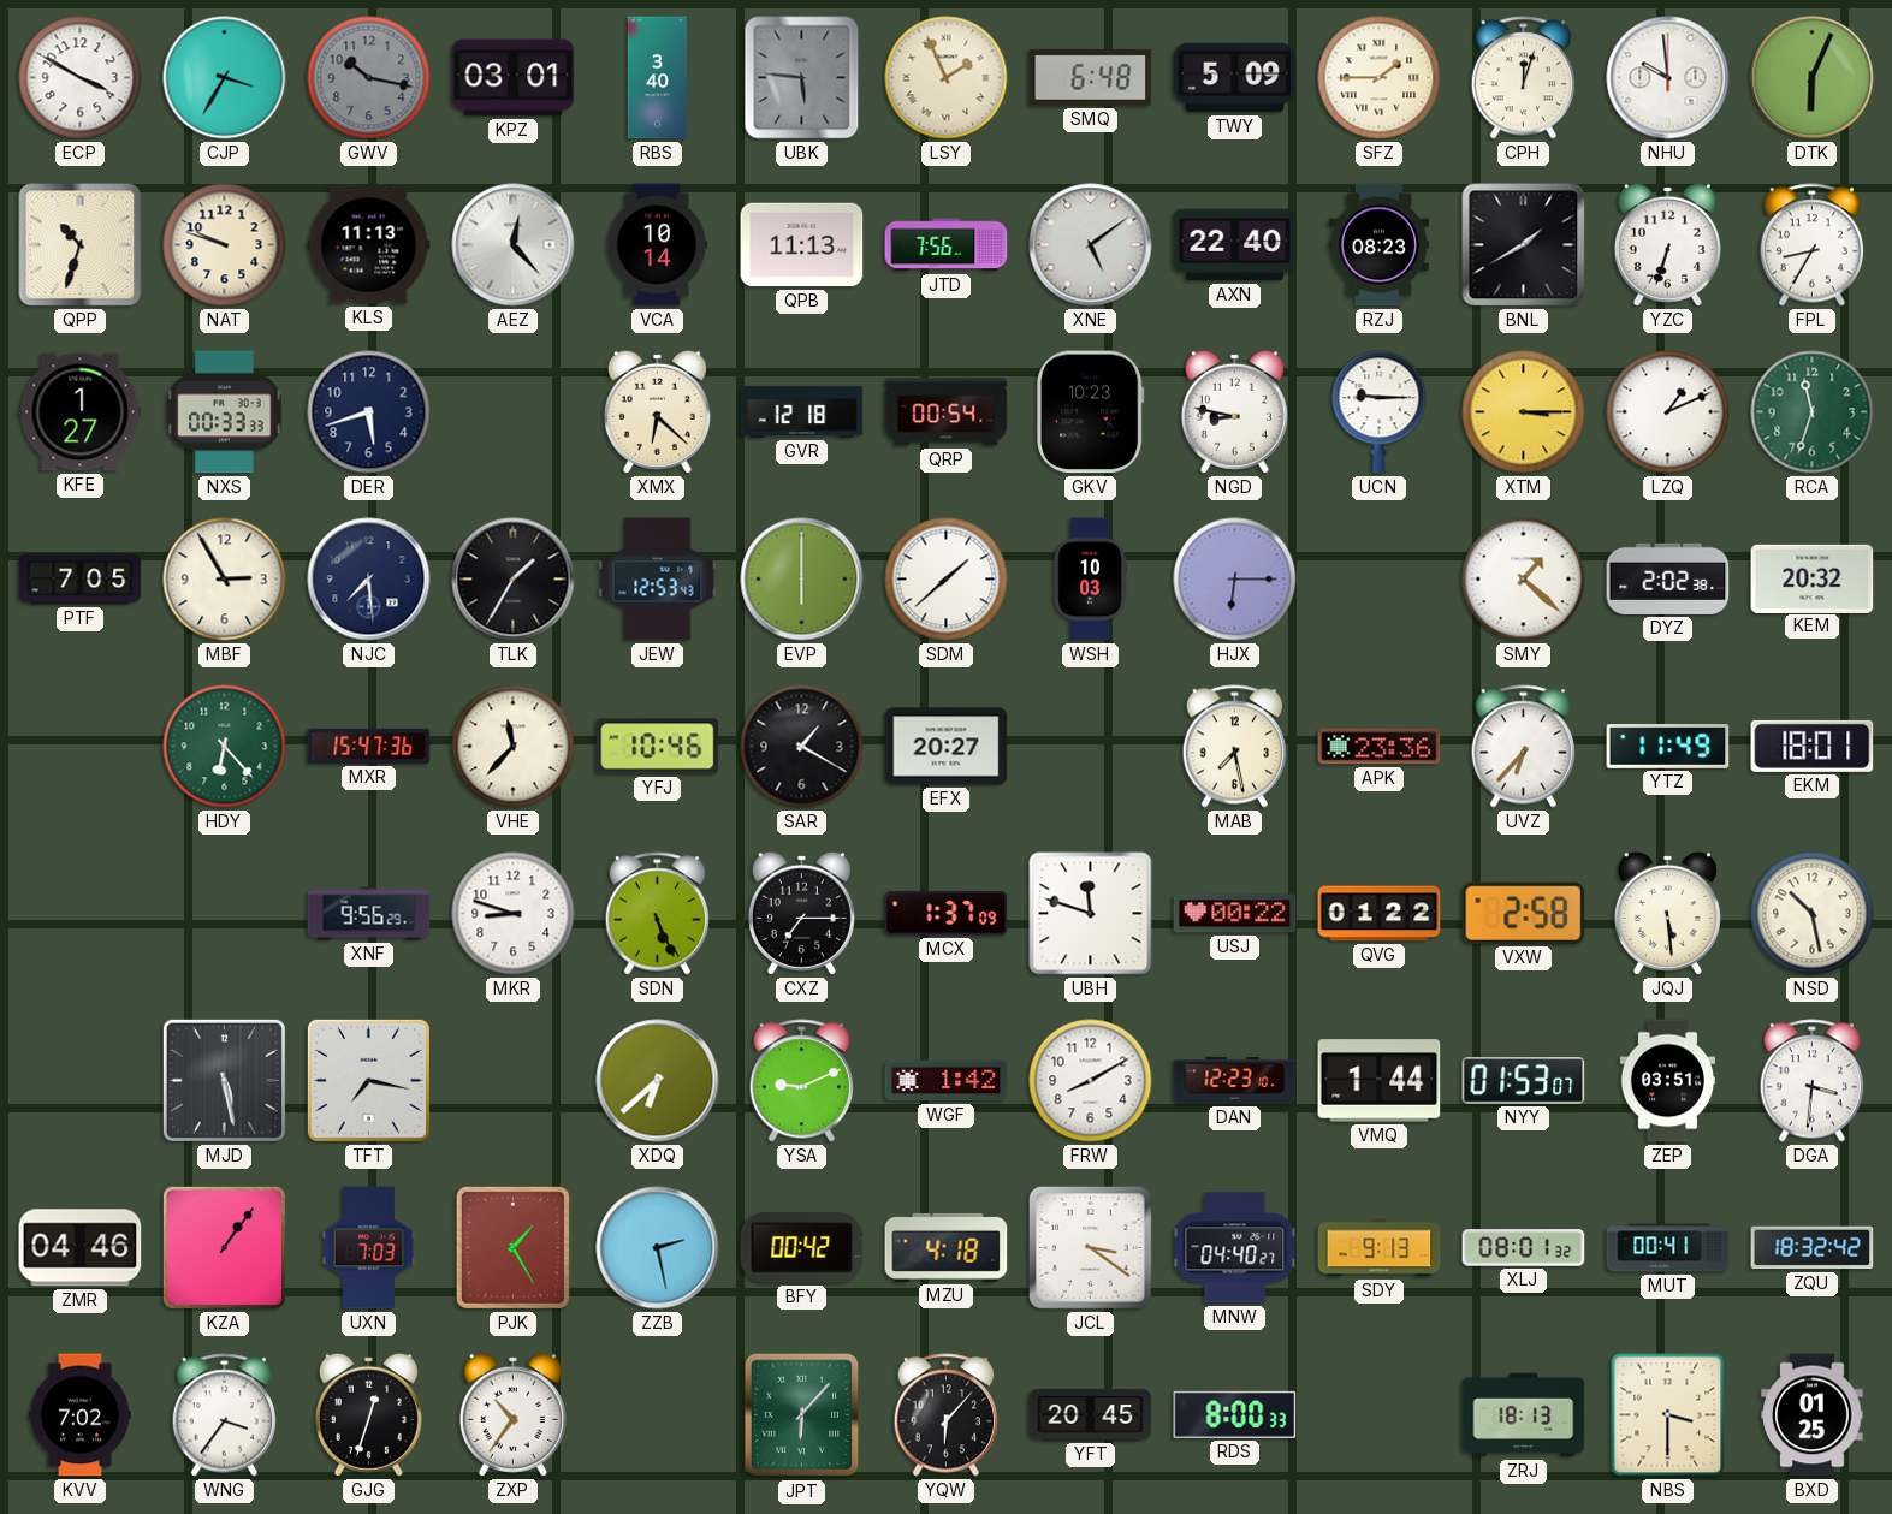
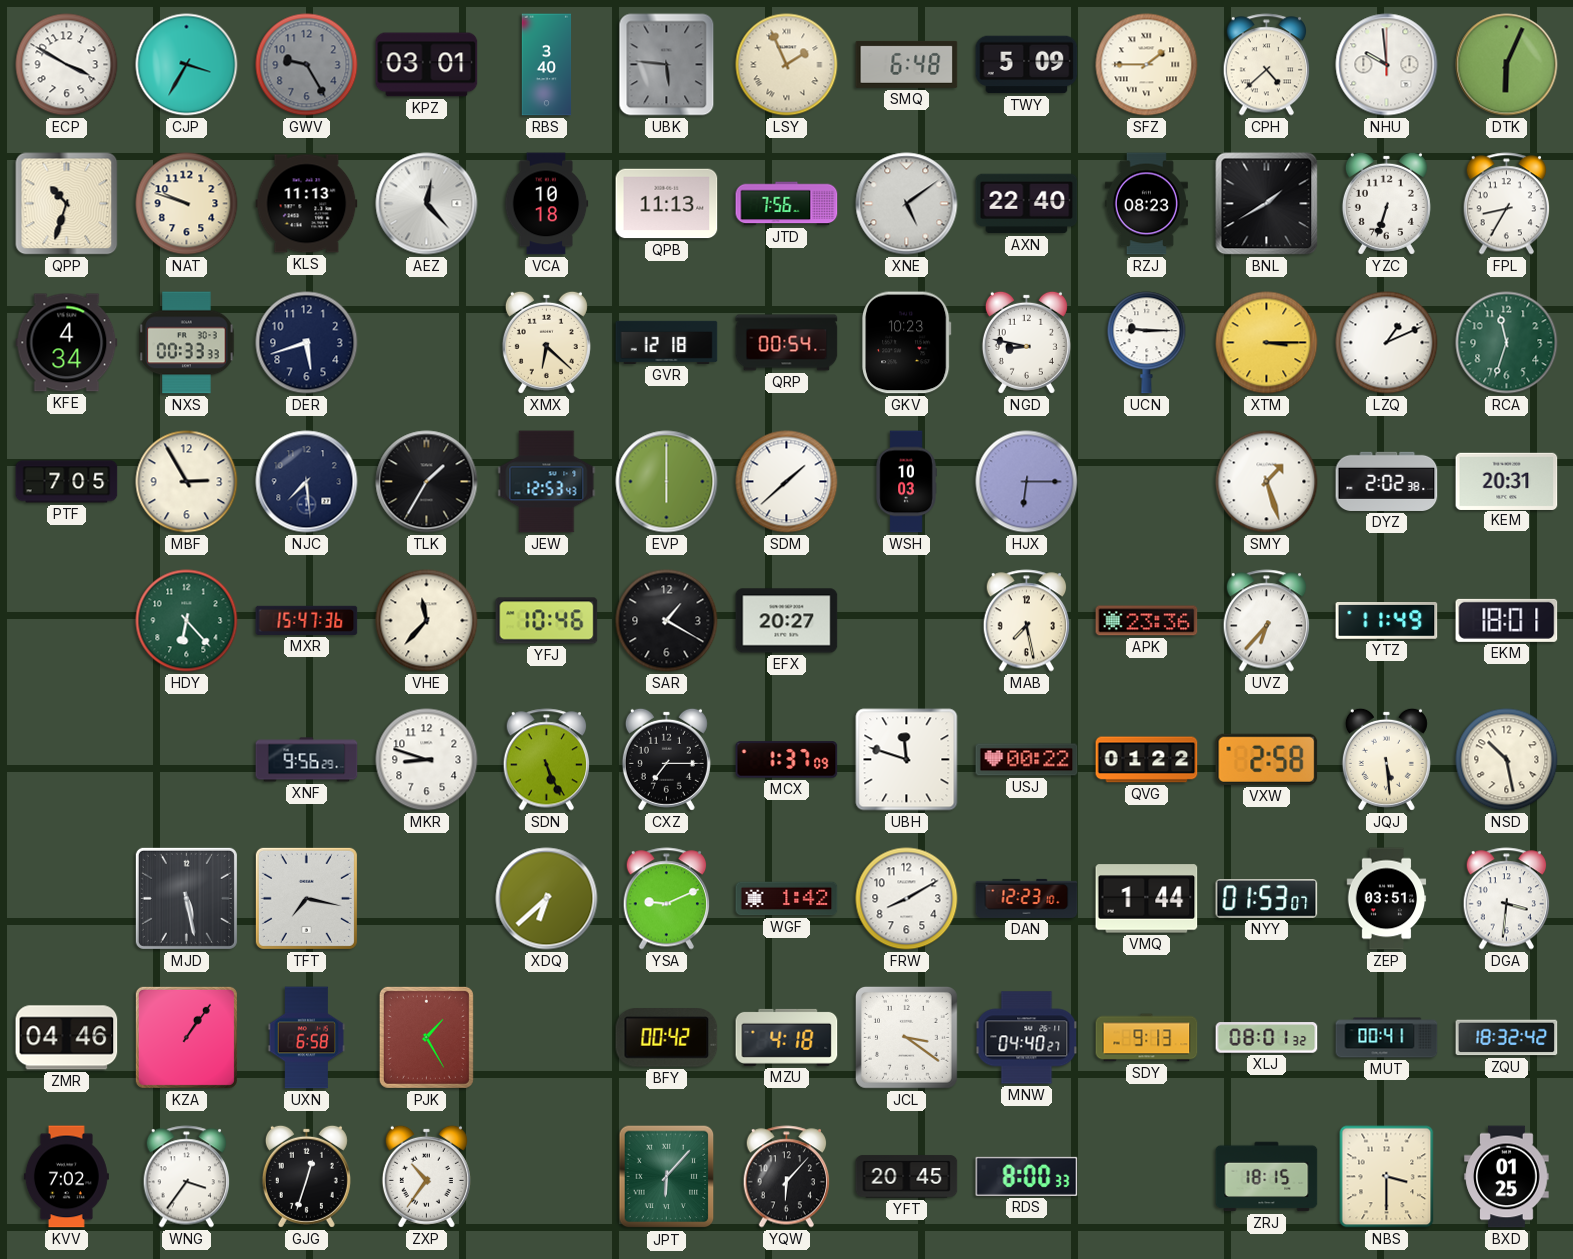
GWV: 10:17 -> 9:25
CPH: 12:03 -> 4:38
VCA: 10:14 -> 10:18
KFE: 1:27 -> 4:34
SMY: 1:22 -> 1:27
KEM: 20:32 -> 20:31
UXN: 7:03 -> 6:58
ZZB: 2:28 -> none
ZRJ: 18:13 -> 18:15
